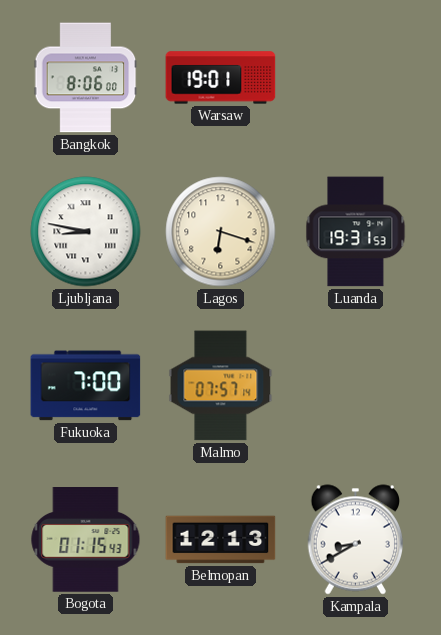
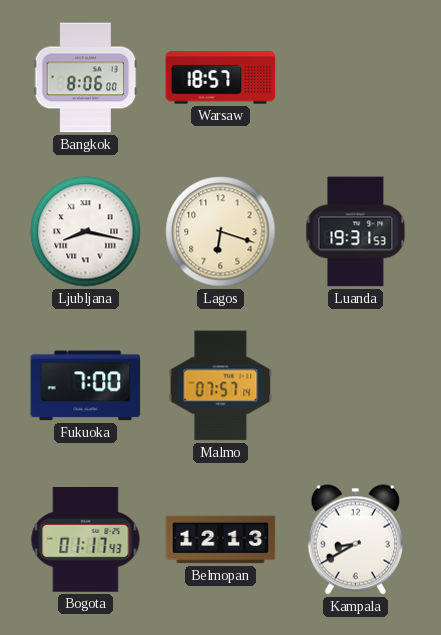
Warsaw: 19:01 -> 18:57
Ljubljana: 8:47 -> 8:17
Bogota: 01:15 -> 01:17
